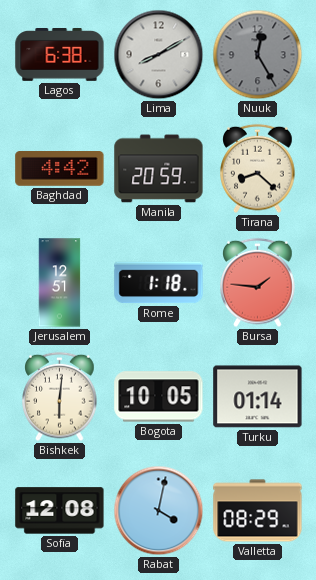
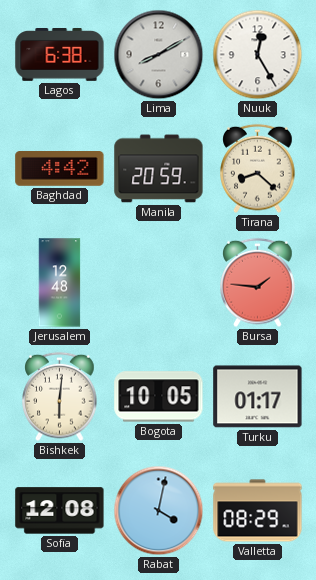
Nuuk dial: grey -> white
Jerusalem: 12:51 -> 12:48
Rome: 1:18 -> none
Turku: 01:14 -> 01:17
